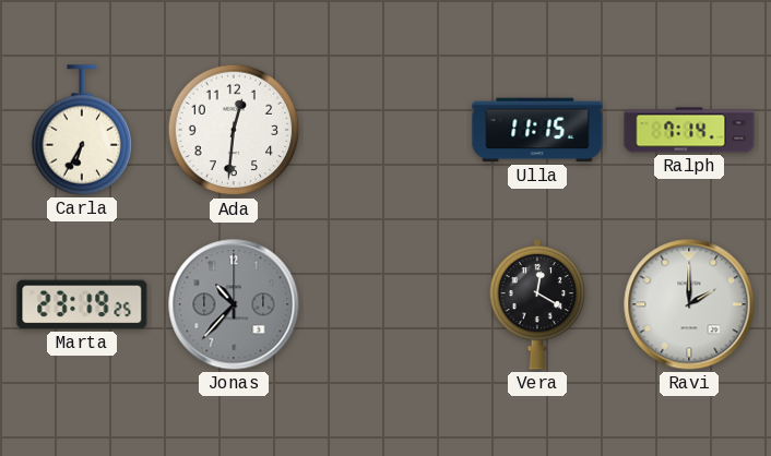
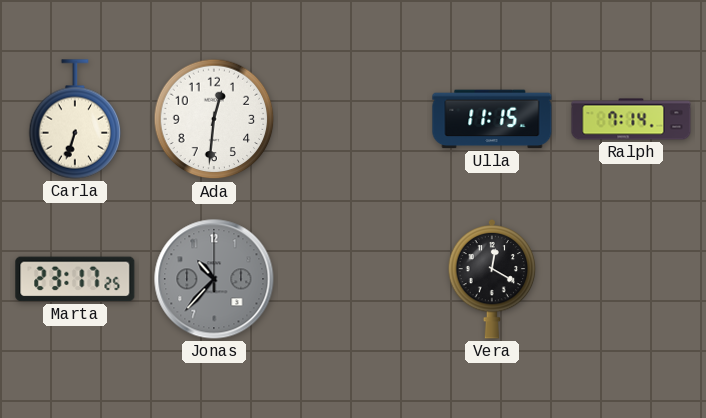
Carla: 6:35 -> 6:33
Marta: 23:19 -> 23:17
Ravi: 2:00 -> none
